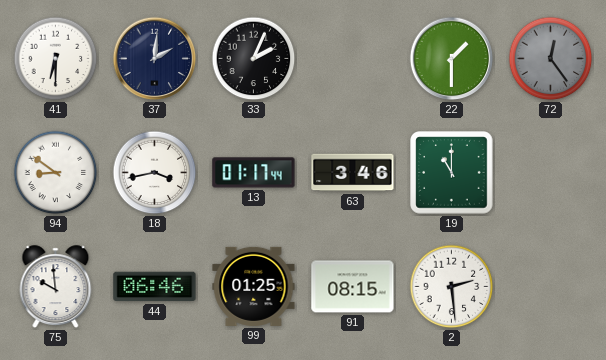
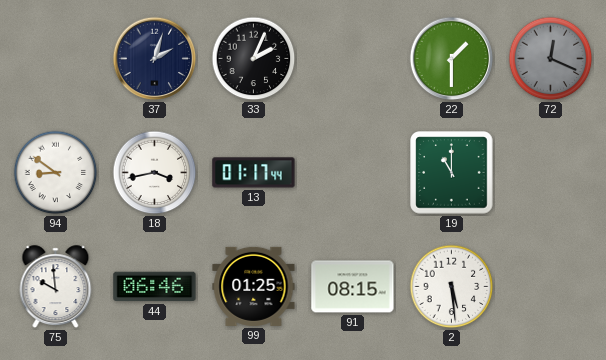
41: 6:30 -> none
37: 2:01 -> 2:03
72: 12:24 -> 12:19
63: 3:46 -> none
2: 2:29 -> 5:29
